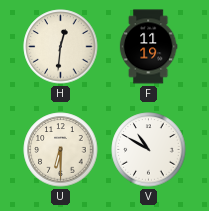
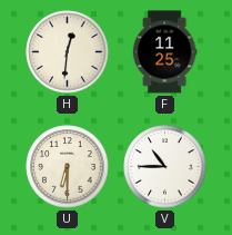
F: 11:19 -> 11:25
V: 10:50 -> 10:45
